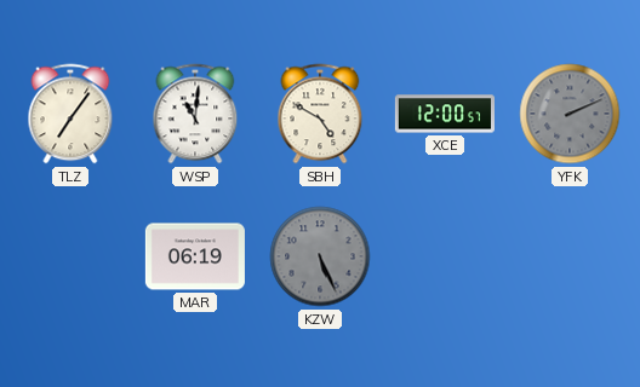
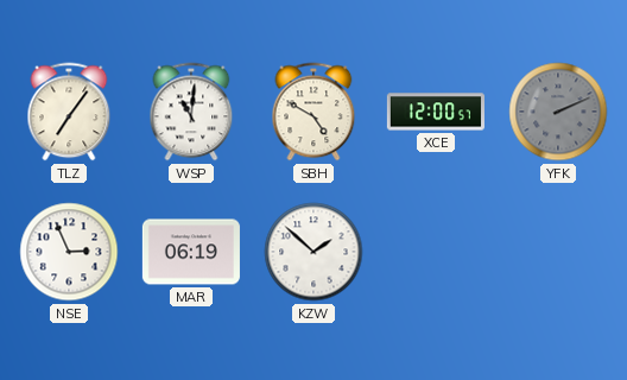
NSE: none -> 2:56
KZW: 5:26 -> 1:52
KZW dial: grey -> white
